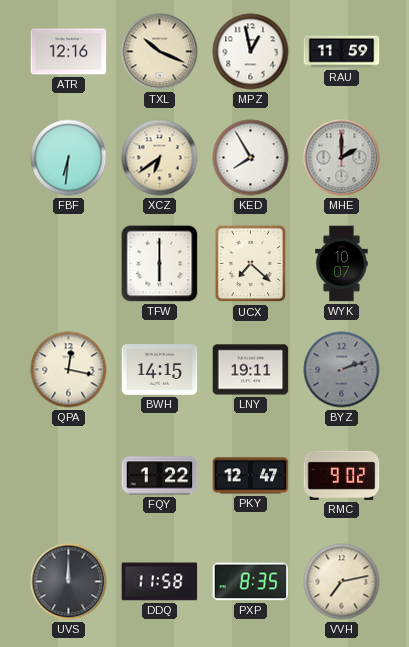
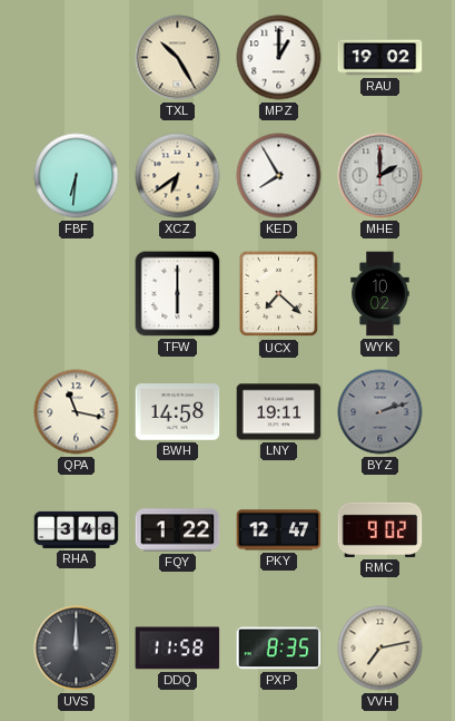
ATR: 12:16 -> none
TXL: 10:19 -> 10:25
MPZ: 12:58 -> 1:00
RAU: 11:59 -> 19:02
WYK: 10:07 -> 10:02
QPA: 12:17 -> 11:17
BWH: 14:15 -> 14:58
RHA: none -> 3:48
